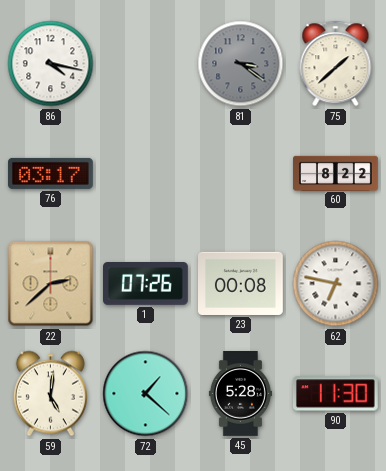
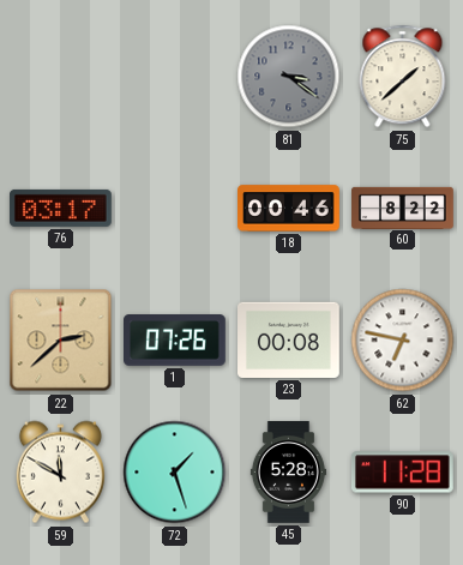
86: 4:17 -> none
18: none -> 00:46
59: 5:01 -> 11:50
72: 1:22 -> 1:27
90: 11:30 -> 11:28
